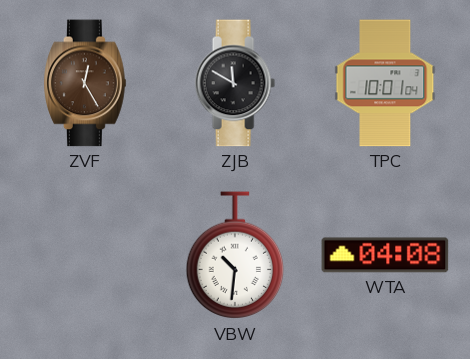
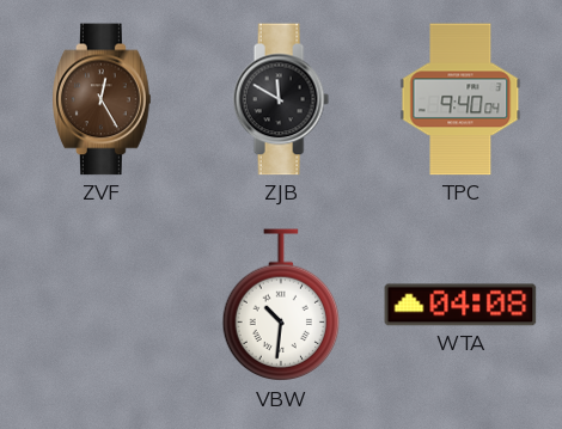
TPC: 10:01 -> 9:40
